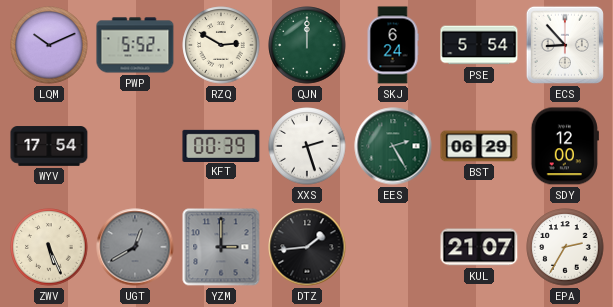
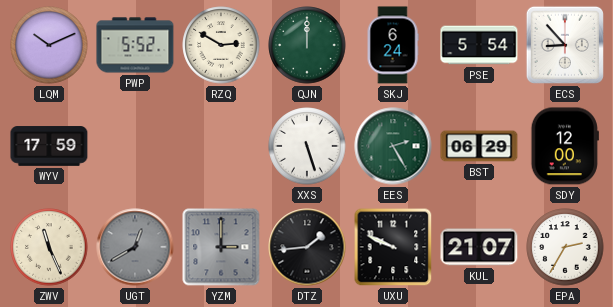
WYV: 17:54 -> 17:59
KFT: 00:39 -> none
XXS: 2:27 -> 5:27
ZWV: 5:26 -> 11:26
UXU: none -> 9:49
